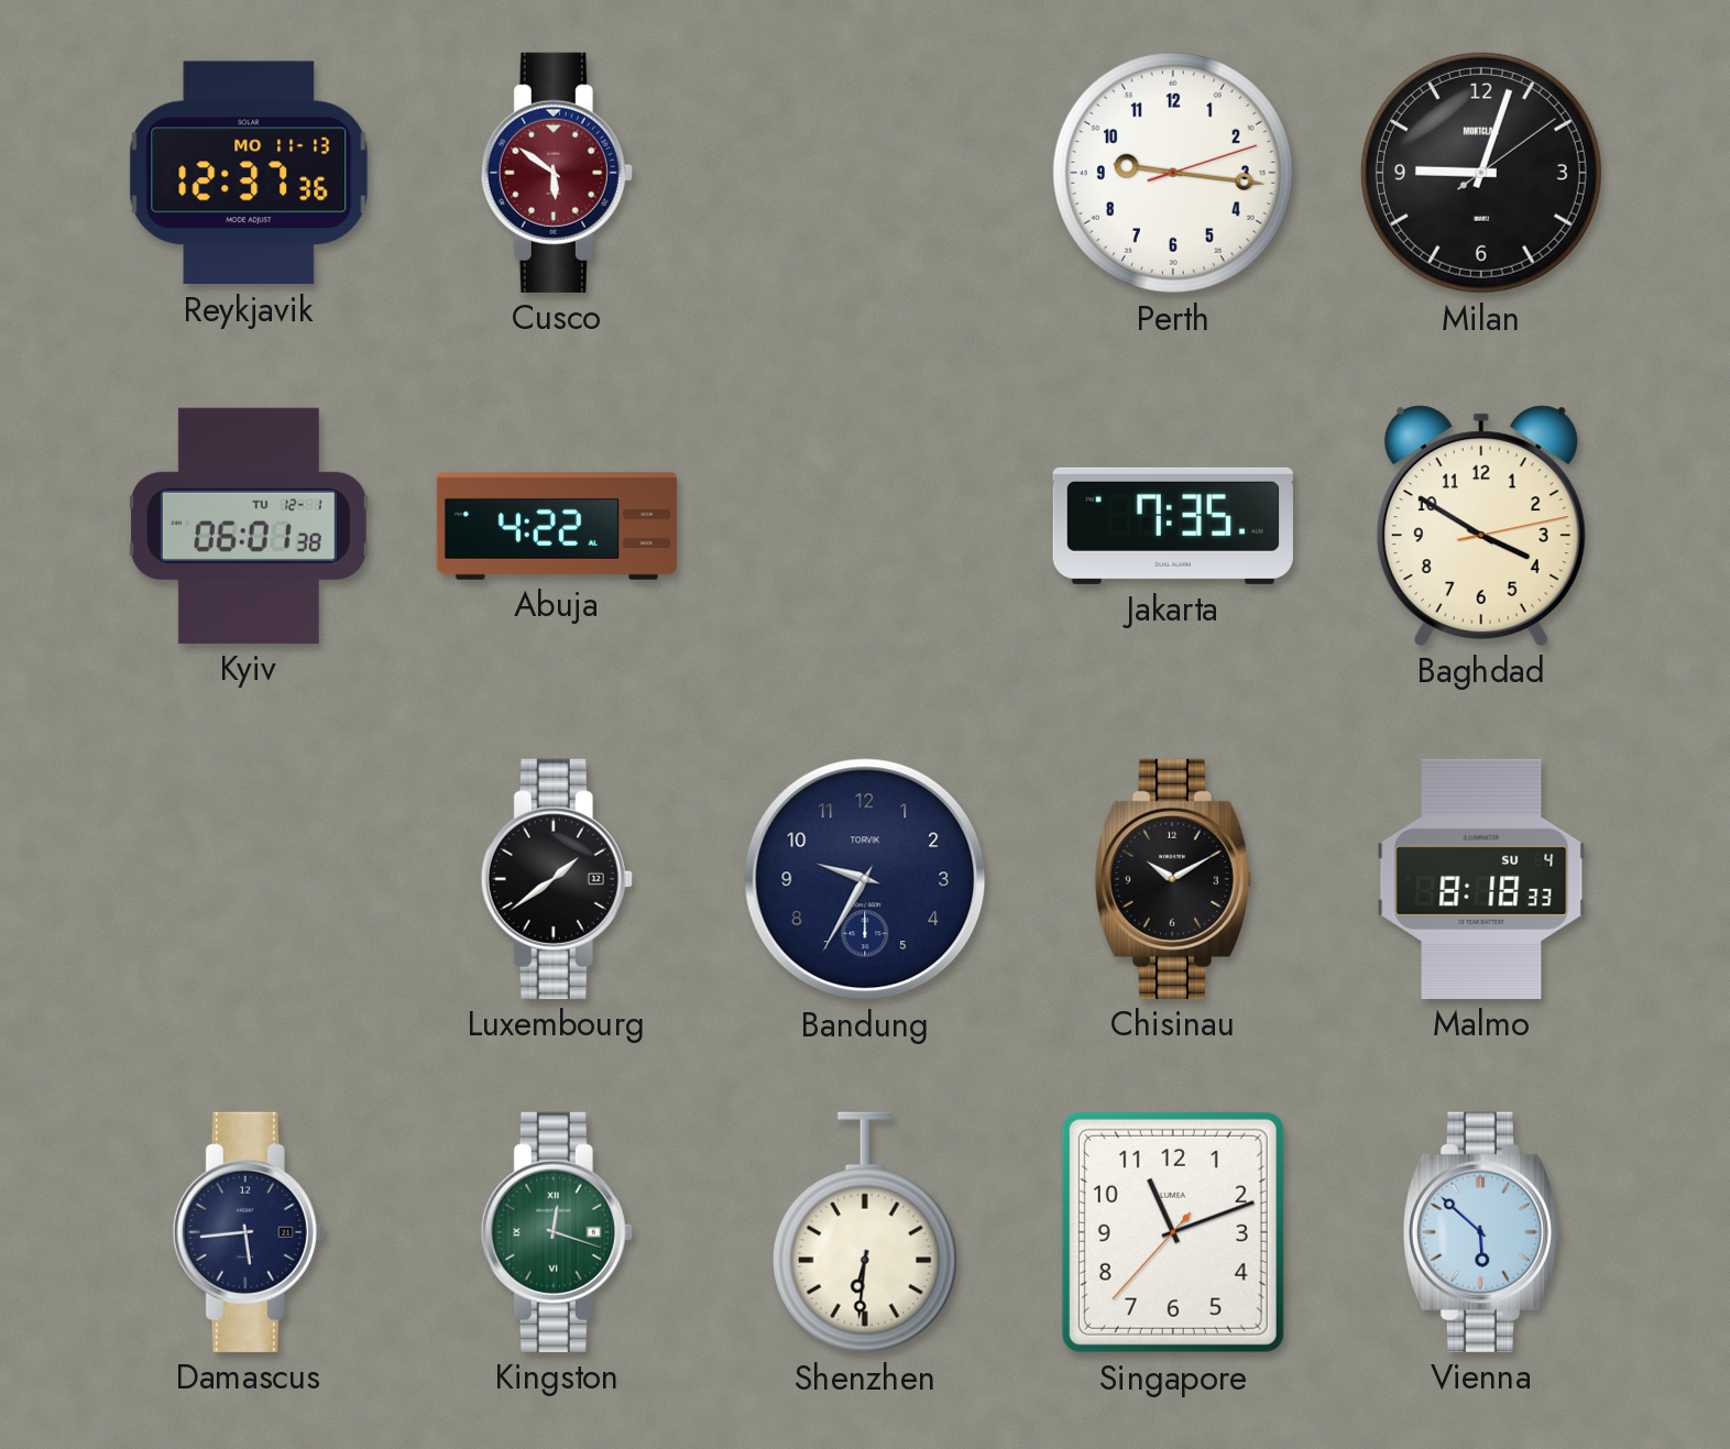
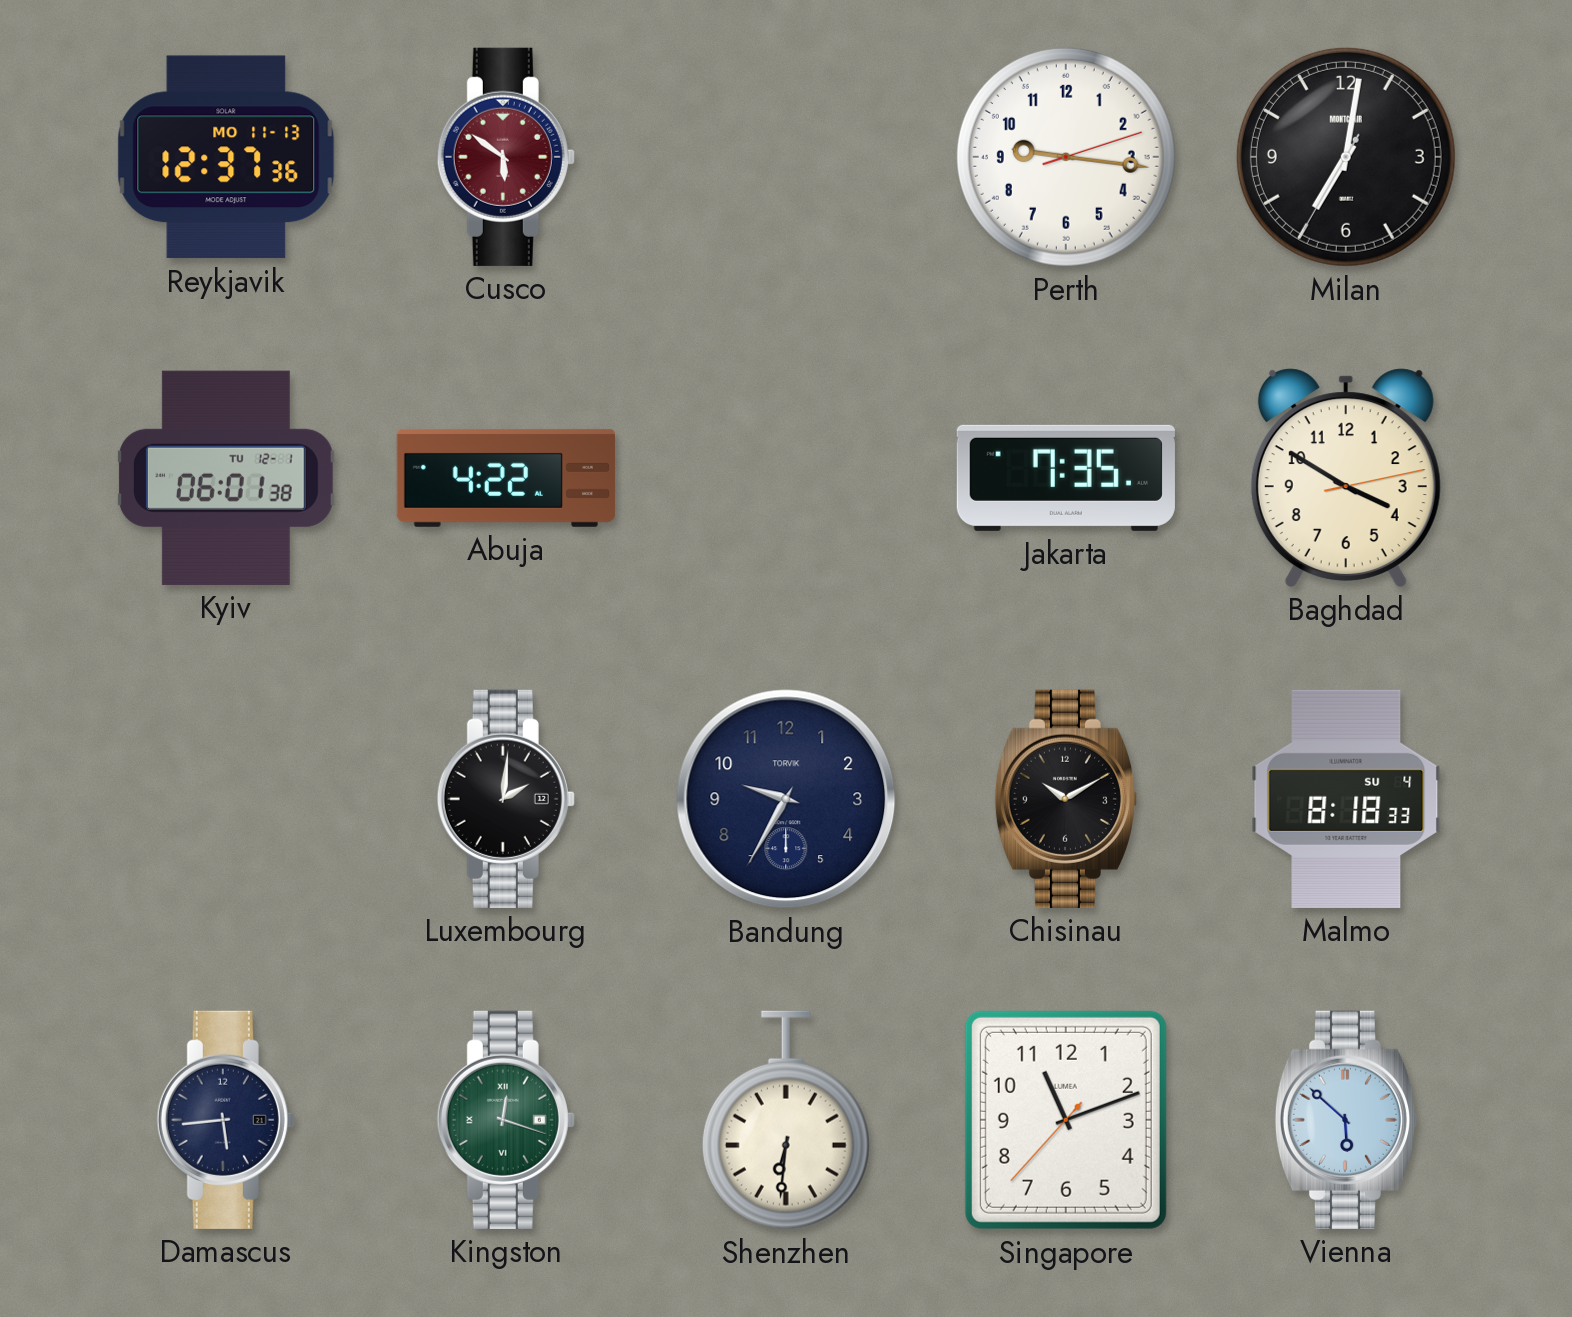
Milan: 9:03 -> 7:01
Luxembourg: 1:39 -> 2:01
